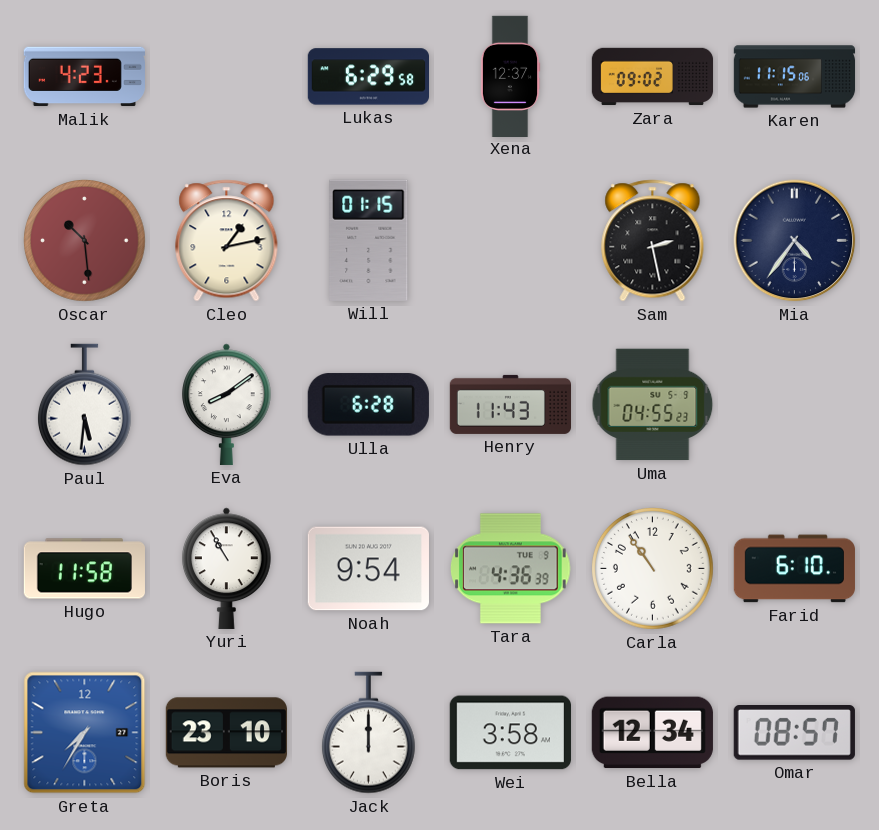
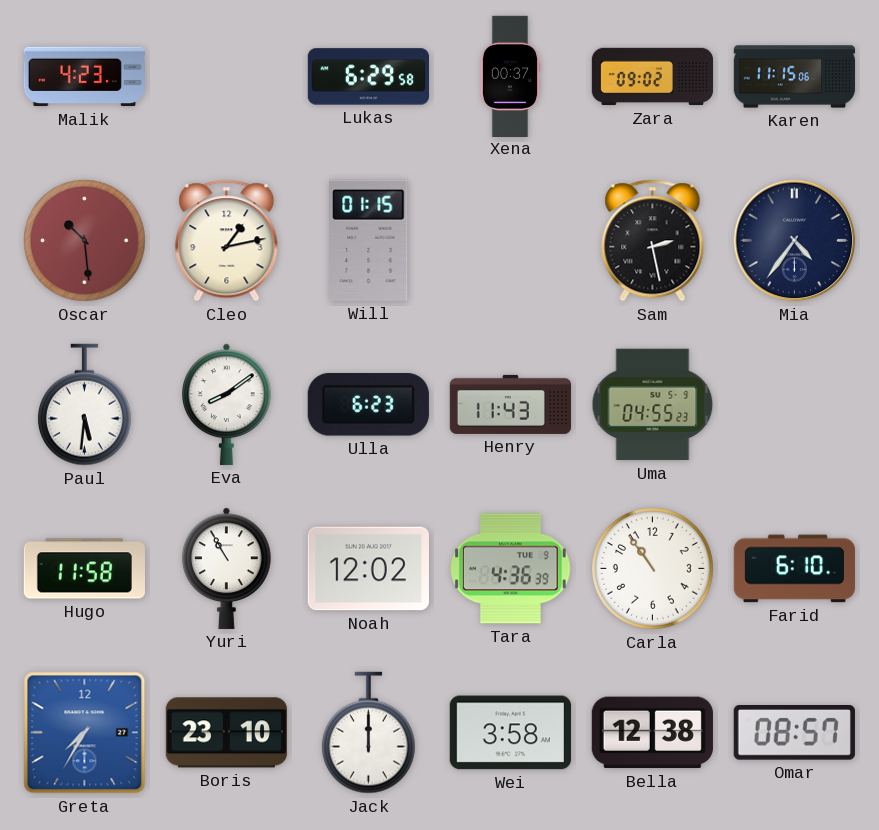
Xena: 12:37 -> 00:37
Ulla: 6:28 -> 6:23
Noah: 9:54 -> 12:02
Bella: 12:34 -> 12:38
